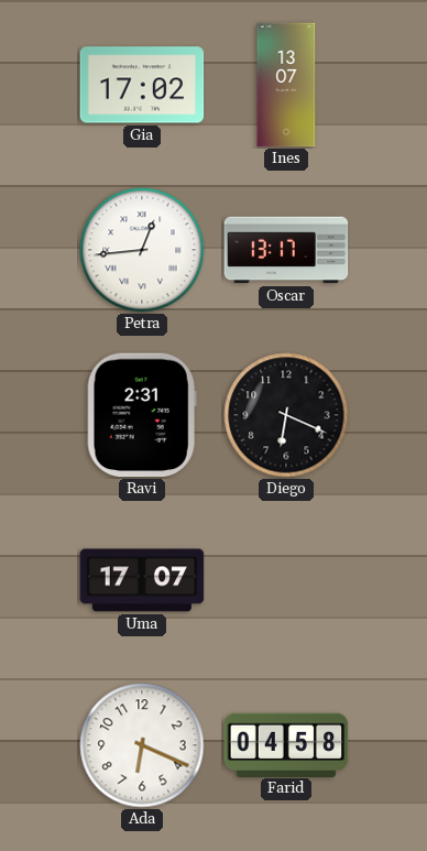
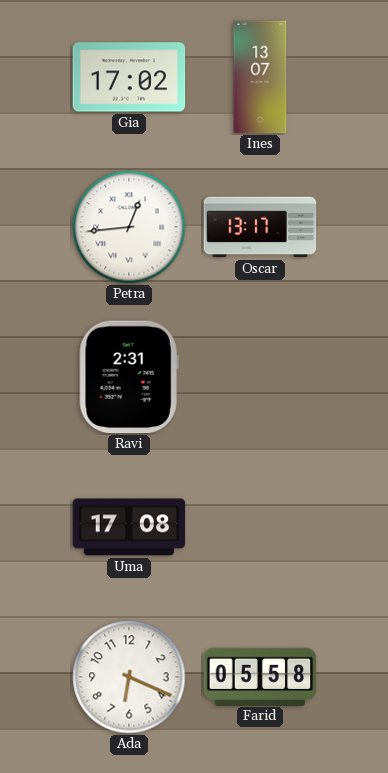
Diego: 6:19 -> none
Uma: 17:07 -> 17:08
Farid: 04:58 -> 05:58
